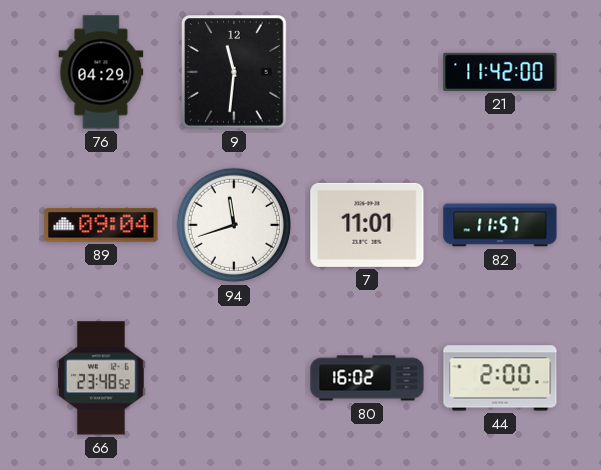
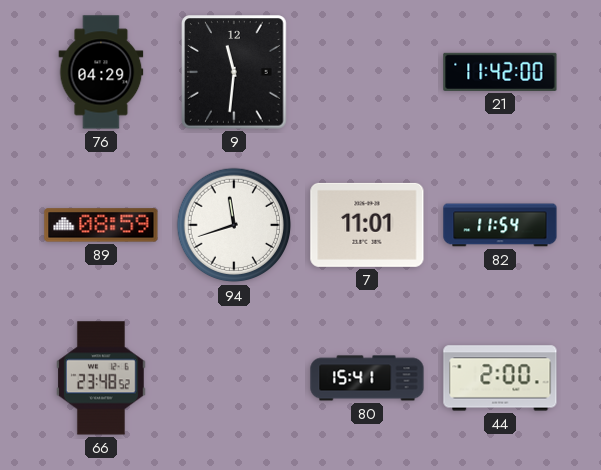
89: 09:04 -> 08:59
82: 11:57 -> 11:54
80: 16:02 -> 15:41
